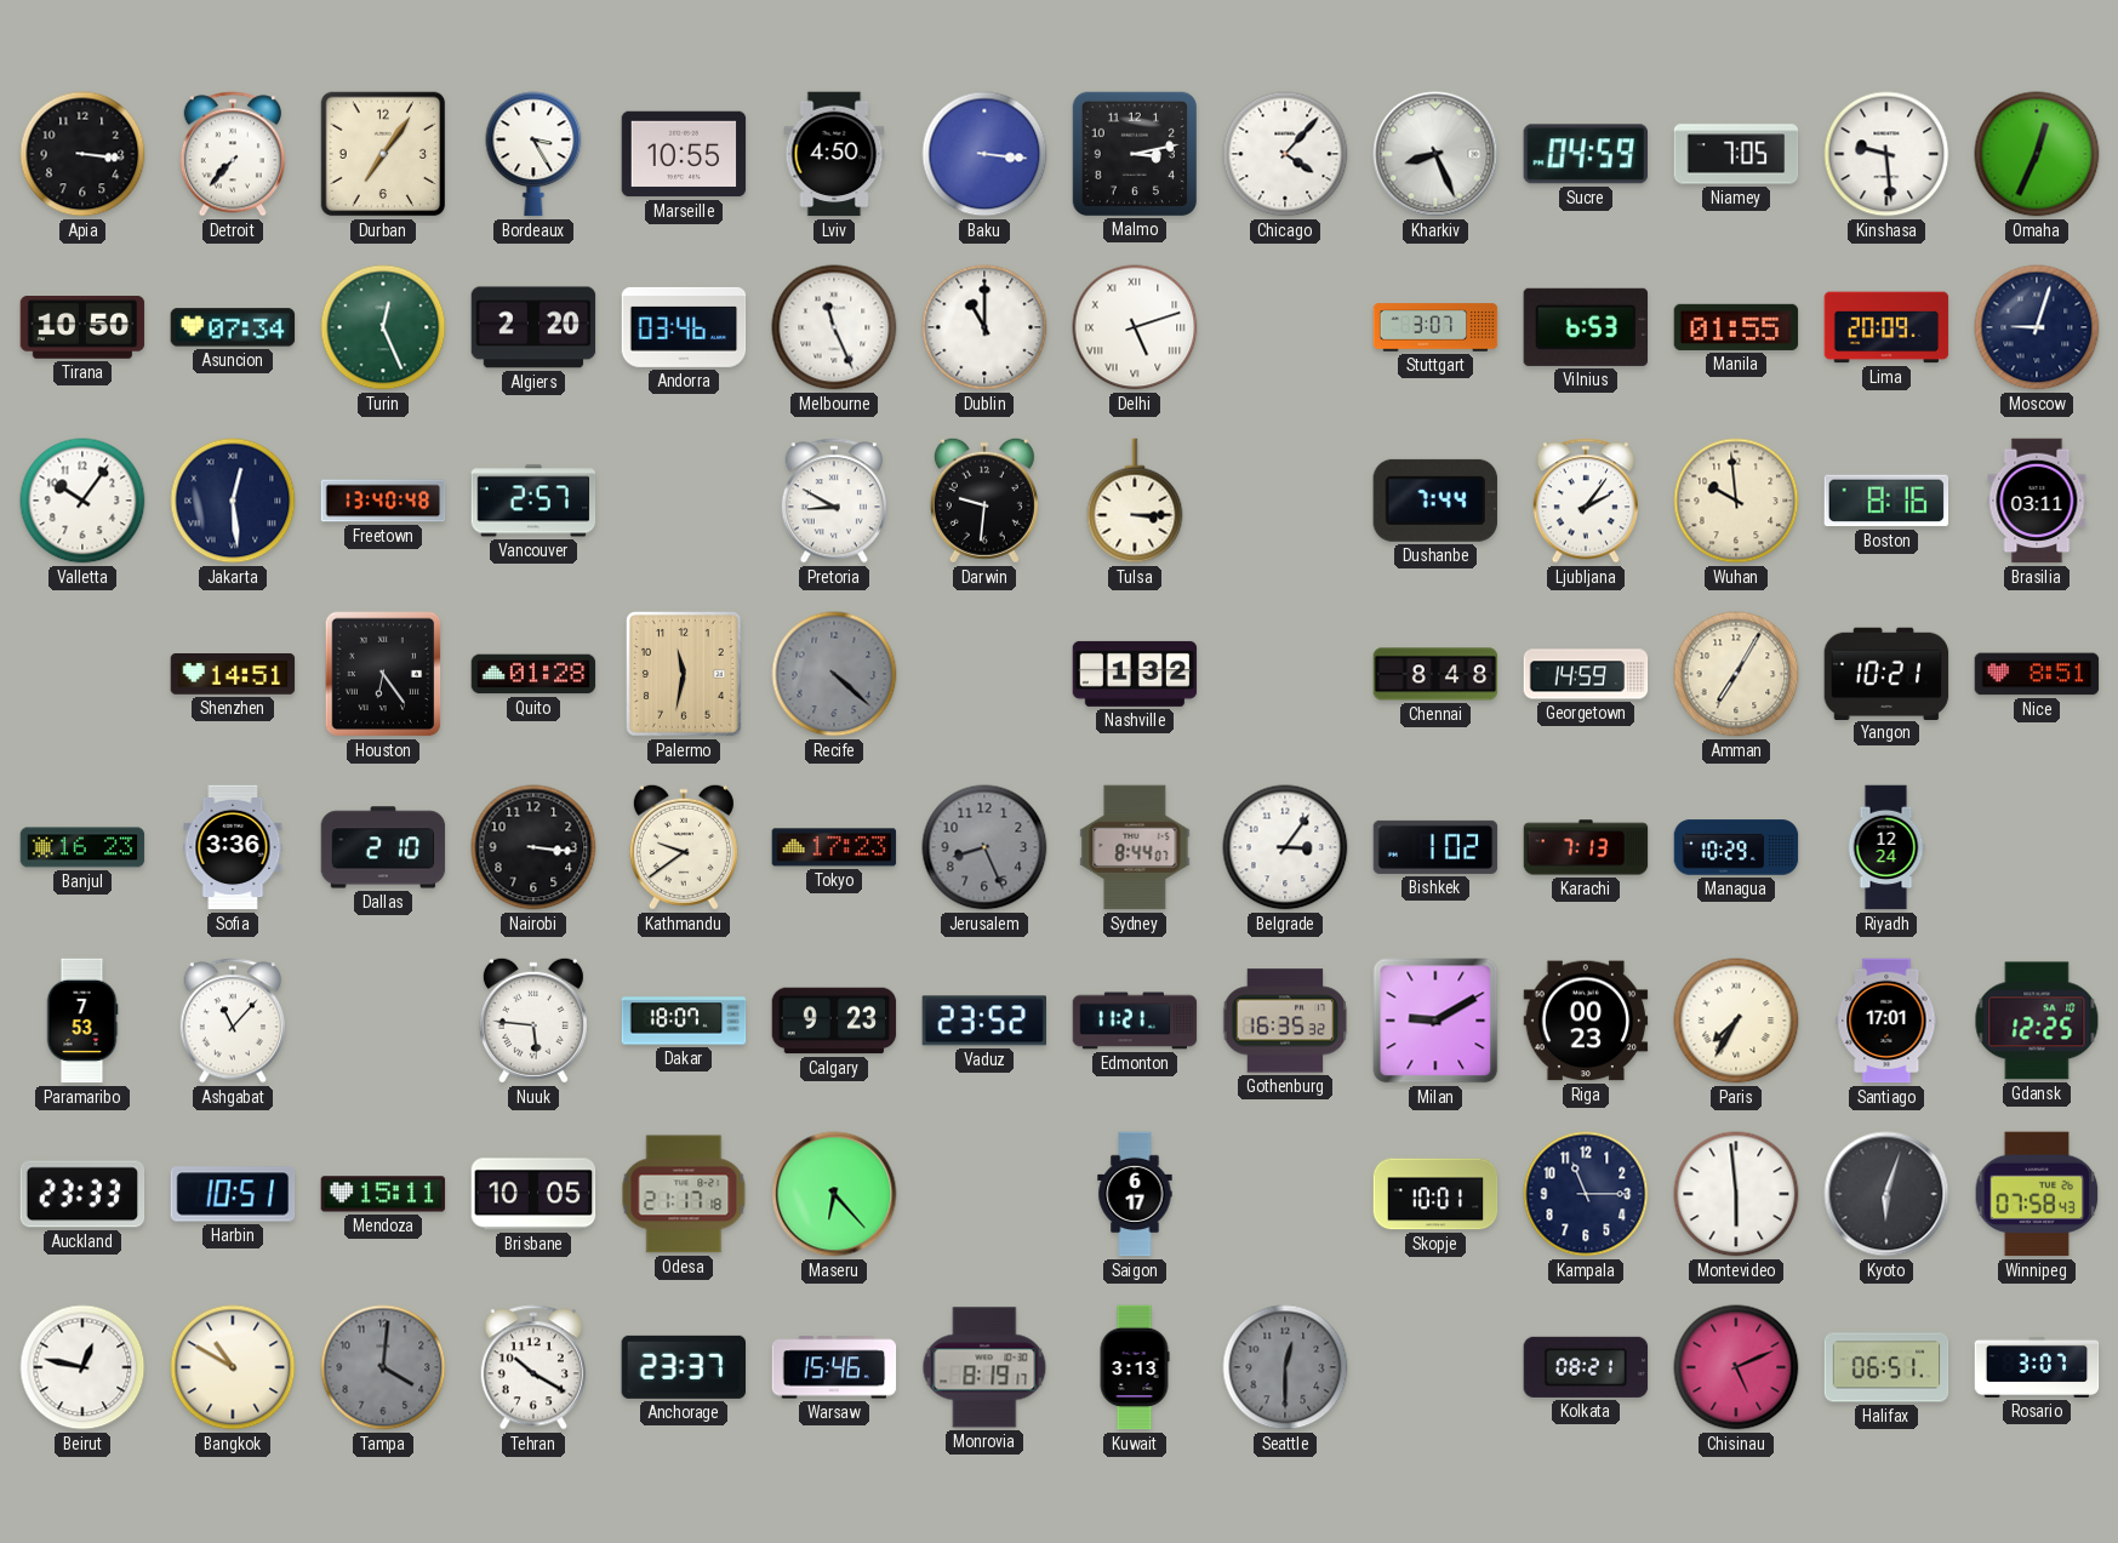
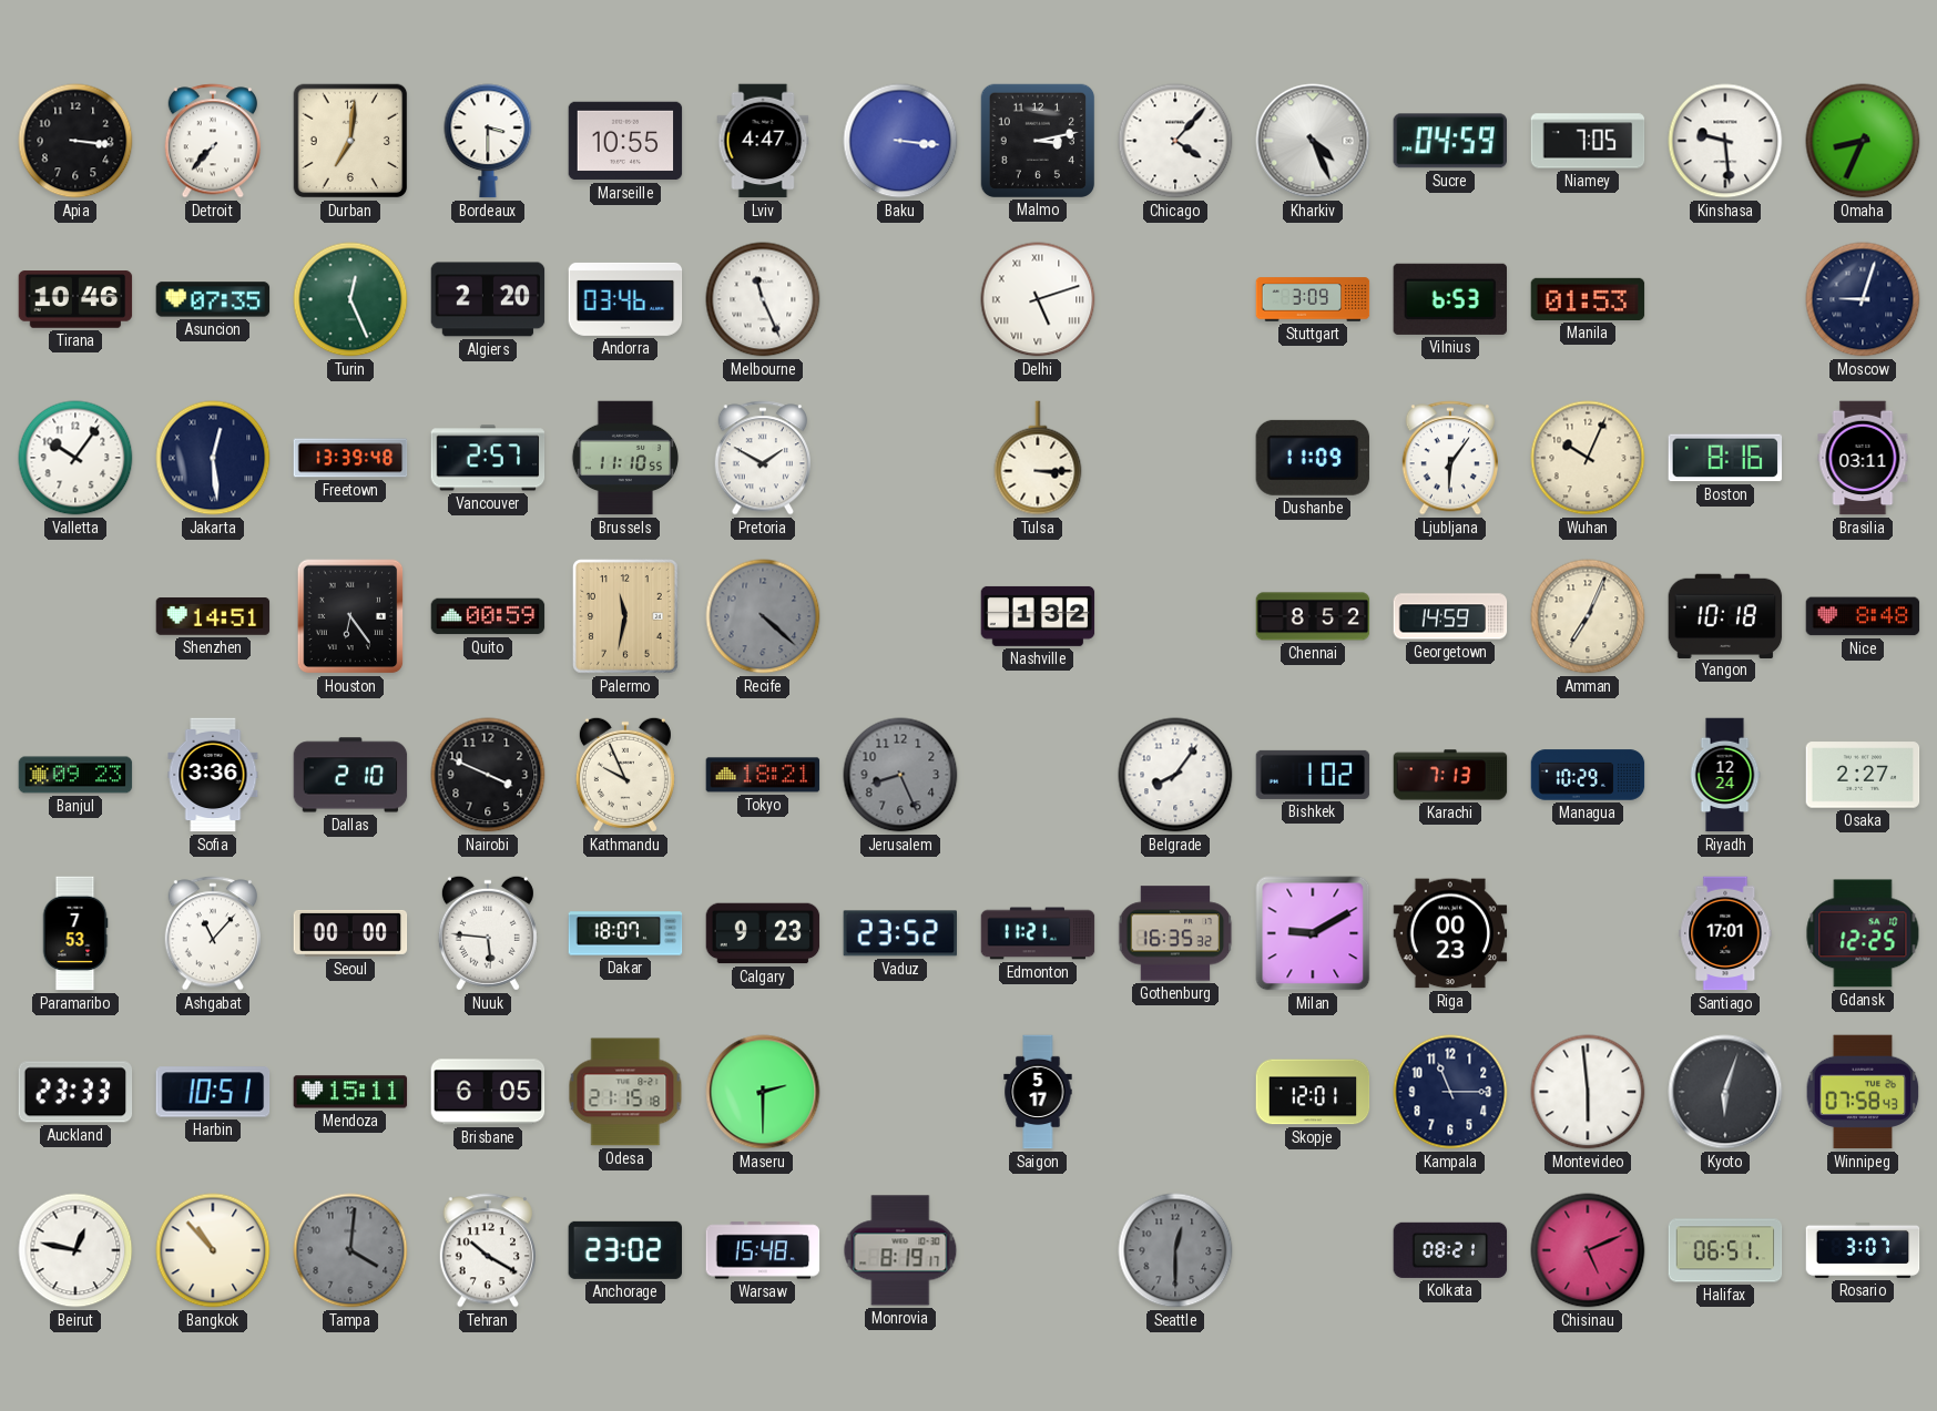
Durban: 7:06 -> 7:01
Bordeaux: 3:25 -> 3:30
Lviv: 4:50 -> 4:47
Kharkiv: 8:26 -> 4:26
Omaha: 12:34 -> 8:34
Tirana: 10:50 -> 10:46
Asuncion: 07:34 -> 07:35
Dublin: 11:00 -> none
Stuttgart: 3:07 -> 3:09
Manila: 01:55 -> 01:53
Lima: 20:09 -> none
Freetown: 13:40 -> 13:39
Brussels: none -> 11:10
Pretoria: 8:50 -> 1:50
Darwin: 9:31 -> none
Dushanbe: 7:44 -> 11:09
Ljubljana: 2:06 -> 6:06
Wuhan: 9:59 -> 10:04
Quito: 01:28 -> 00:59
Chennai: 8:48 -> 8:52
Amman: 7:05 -> 7:04
Yangon: 10:21 -> 10:18
Nice: 8:51 -> 8:48
Banjul: 16:23 -> 09:23
Nairobi: 3:16 -> 3:49
Kathmandu: 9:39 -> 9:56
Tokyo: 17:23 -> 18:21
Sydney: 8:44 -> none
Belgrade: 3:06 -> 8:06
Osaka: none -> 2:27
Seoul: none -> 00:00
Paris: 7:35 -> none
Brisbane: 10:05 -> 6:05
Odesa: 21:17 -> 21:15
Maseru: 6:23 -> 2:30
Saigon: 6:17 -> 5:17
Skopje: 10:01 -> 12:01
Bangkok: 10:50 -> 10:53
Anchorage: 23:37 -> 23:02
Warsaw: 15:46 -> 15:48
Kuwait: 3:13 -> none
